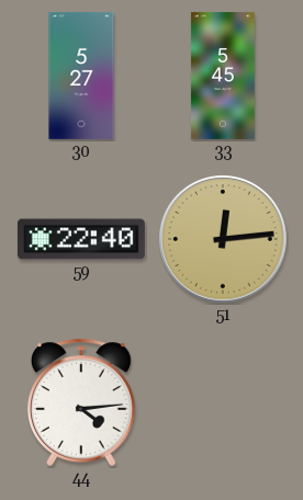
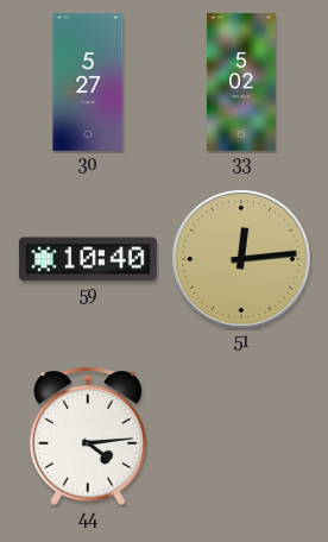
33: 5:45 -> 5:02
59: 22:40 -> 10:40
